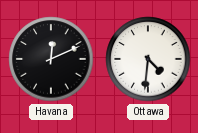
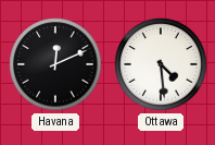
Ottawa: 4:31 -> 4:29
